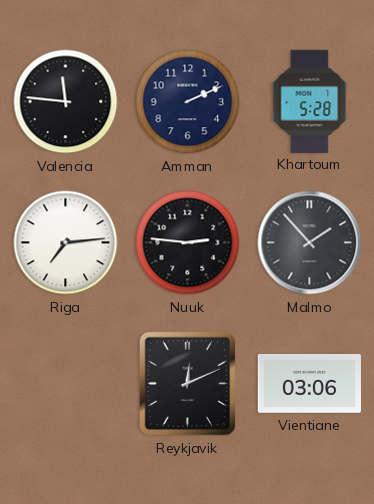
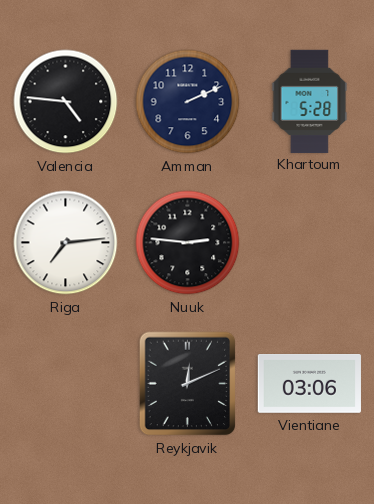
Valencia: 11:46 -> 4:46
Malmo: 1:53 -> none
